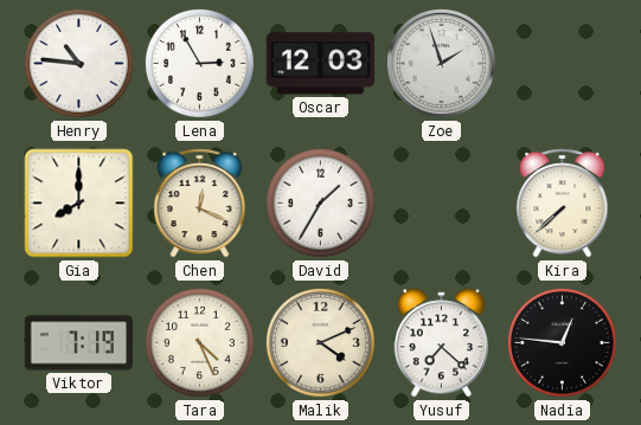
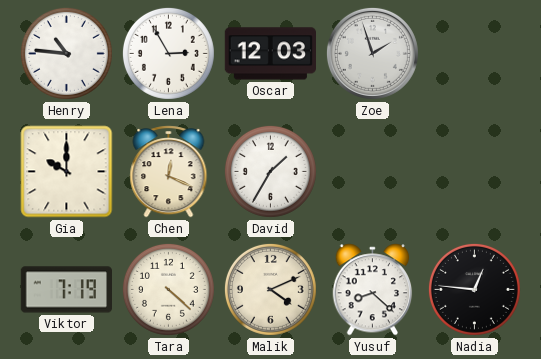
Gia: 8:00 -> 10:00
Kira: 7:38 -> none
Tara: 4:26 -> 4:22
Yusuf: 7:22 -> 8:22
